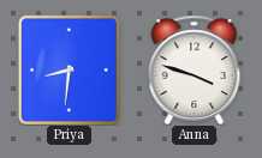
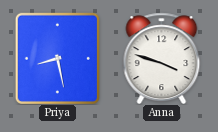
Priya: 8:31 -> 8:28
